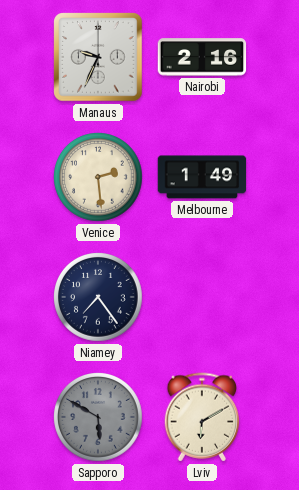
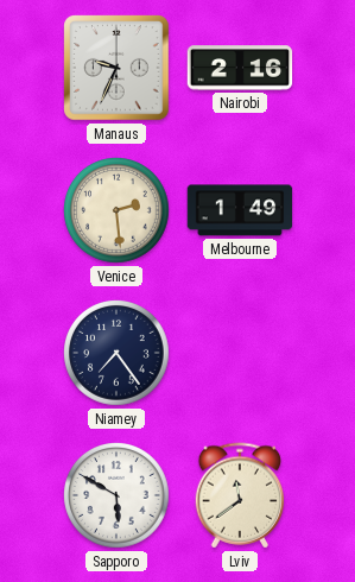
Sapporo dial: grey -> white
Lviv: 6:10 -> 11:39
